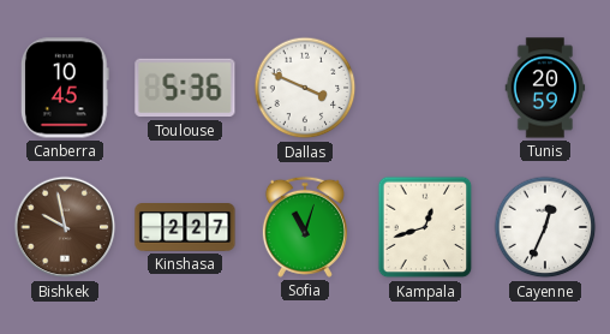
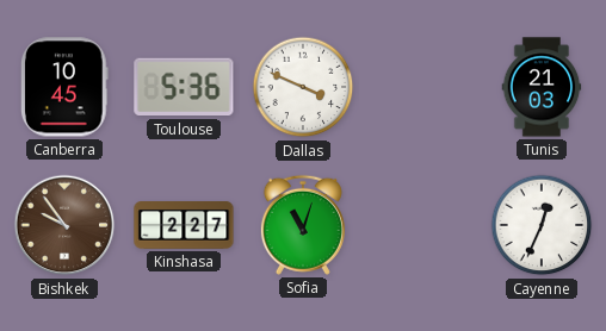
Tunis: 20:59 -> 21:03
Bishkek: 9:58 -> 9:54
Kampala: 12:42 -> none
